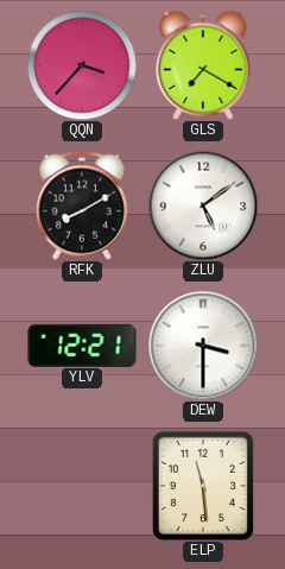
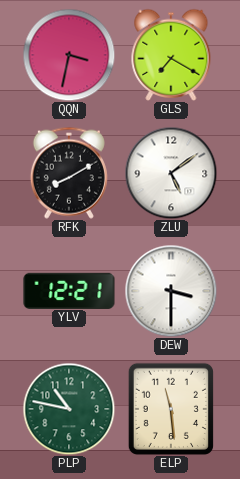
QQN: 3:37 -> 3:32
PLP: none -> 10:47
